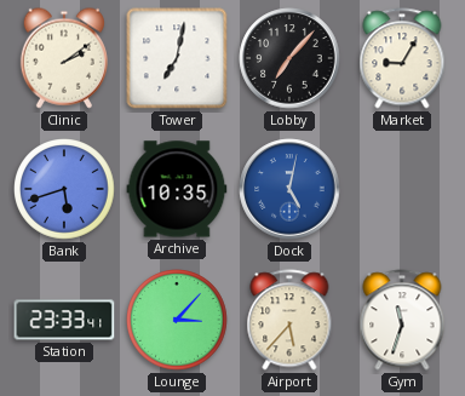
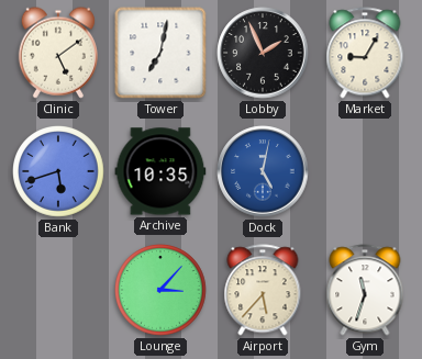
Clinic: 2:09 -> 5:09
Lobby: 7:07 -> 1:56
Station: 23:33 -> none
